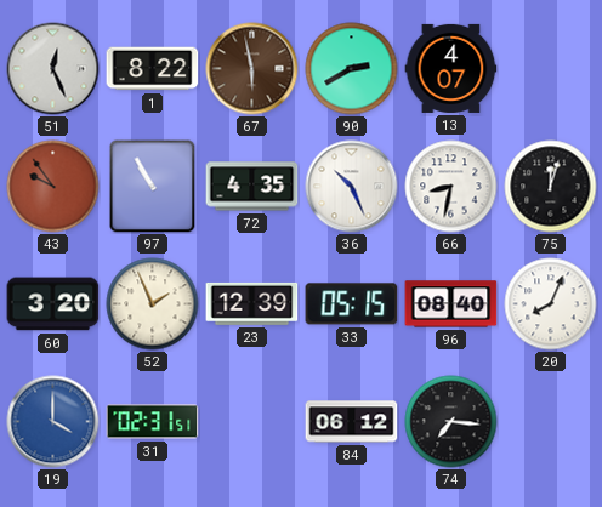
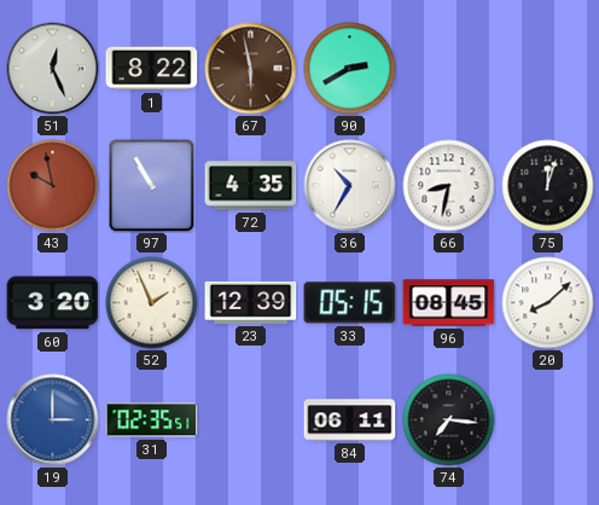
13: 4:07 -> none
43: 9:54 -> 9:58
36: 10:26 -> 10:35
96: 08:40 -> 08:45
20: 8:04 -> 8:08
19: 4:00 -> 3:00
31: 02:31 -> 02:35
84: 06:12 -> 06:11
